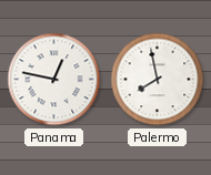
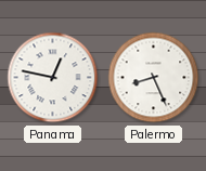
Palermo: 7:58 -> 8:26
